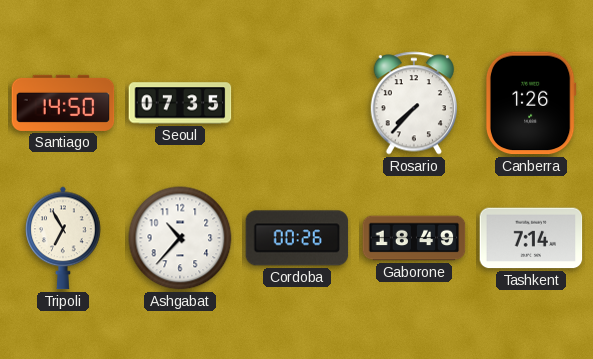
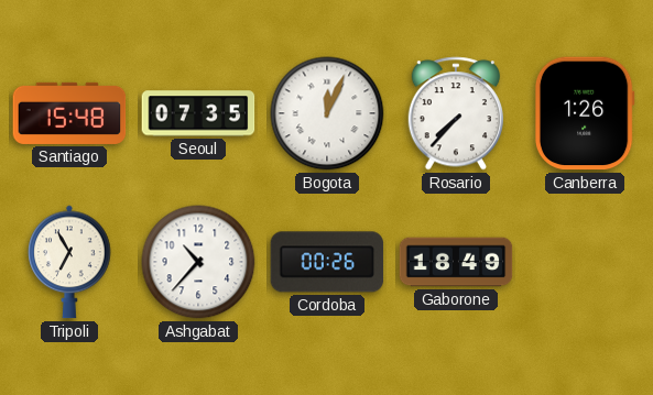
Santiago: 14:50 -> 15:48
Bogota: none -> 12:04
Tashkent: 7:14 -> none
